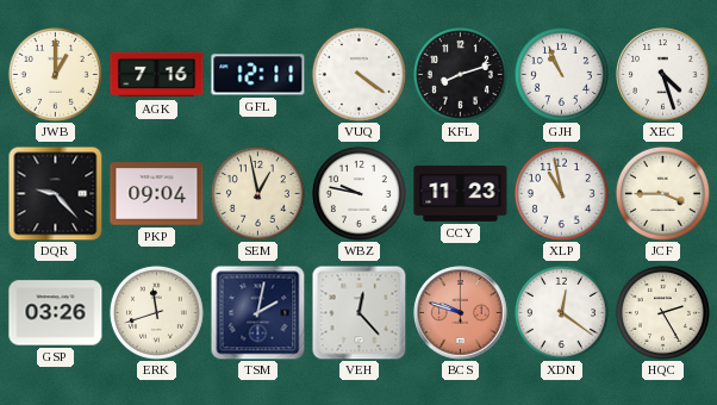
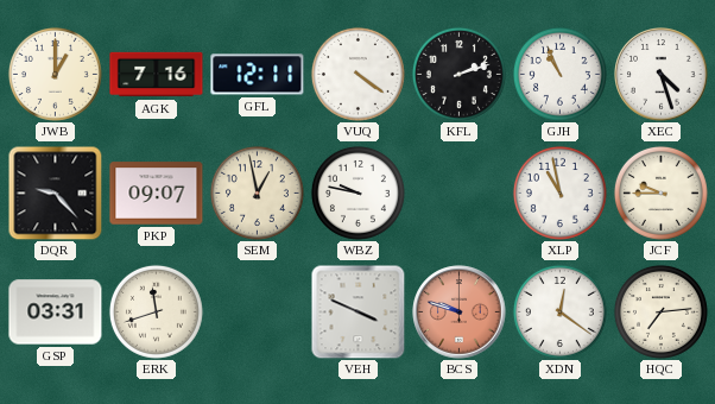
KFL: 8:12 -> 2:12
PKP: 09:04 -> 09:07
CCY: 11:23 -> none
JCF: 3:45 -> 9:45
GSP: 03:26 -> 03:31
TSM: 2:02 -> none
VEH: 12:23 -> 3:49
HQC: 2:25 -> 7:14
